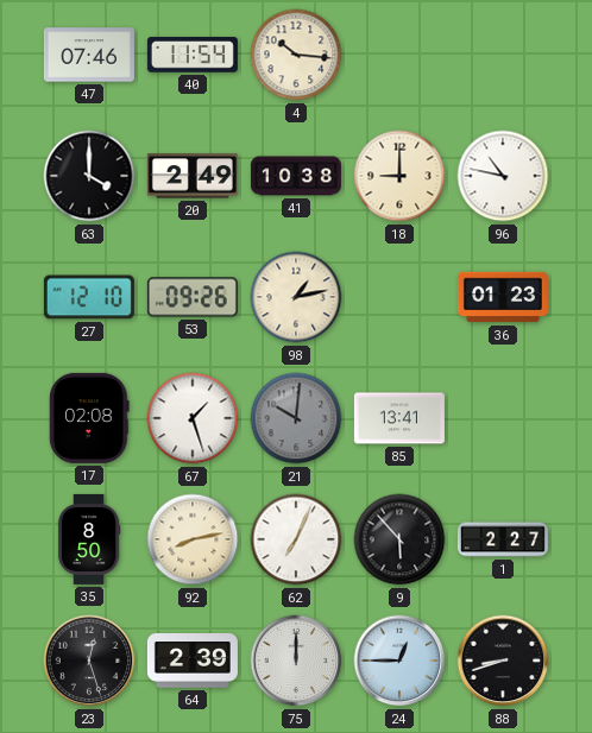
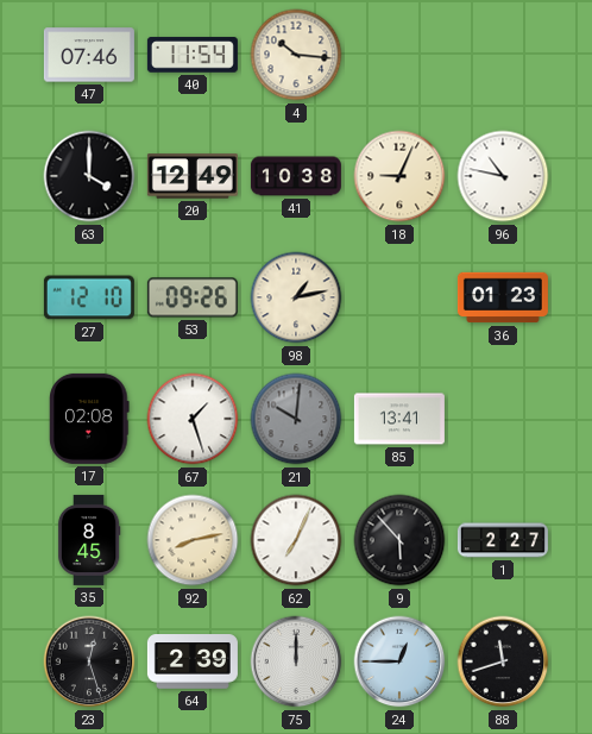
20: 2:49 -> 12:49
18: 9:00 -> 9:04
35: 8:50 -> 8:45
88: 8:42 -> 11:42
